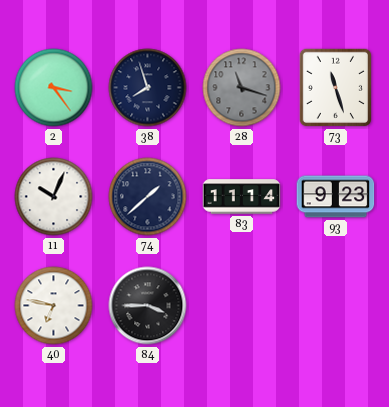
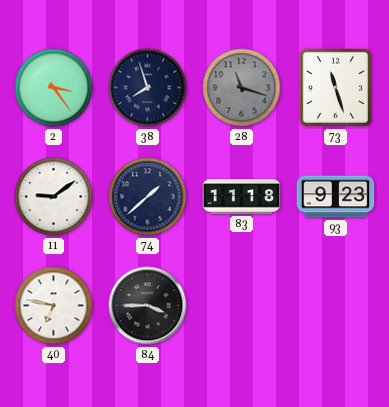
11: 10:04 -> 9:09
83: 11:14 -> 11:18
